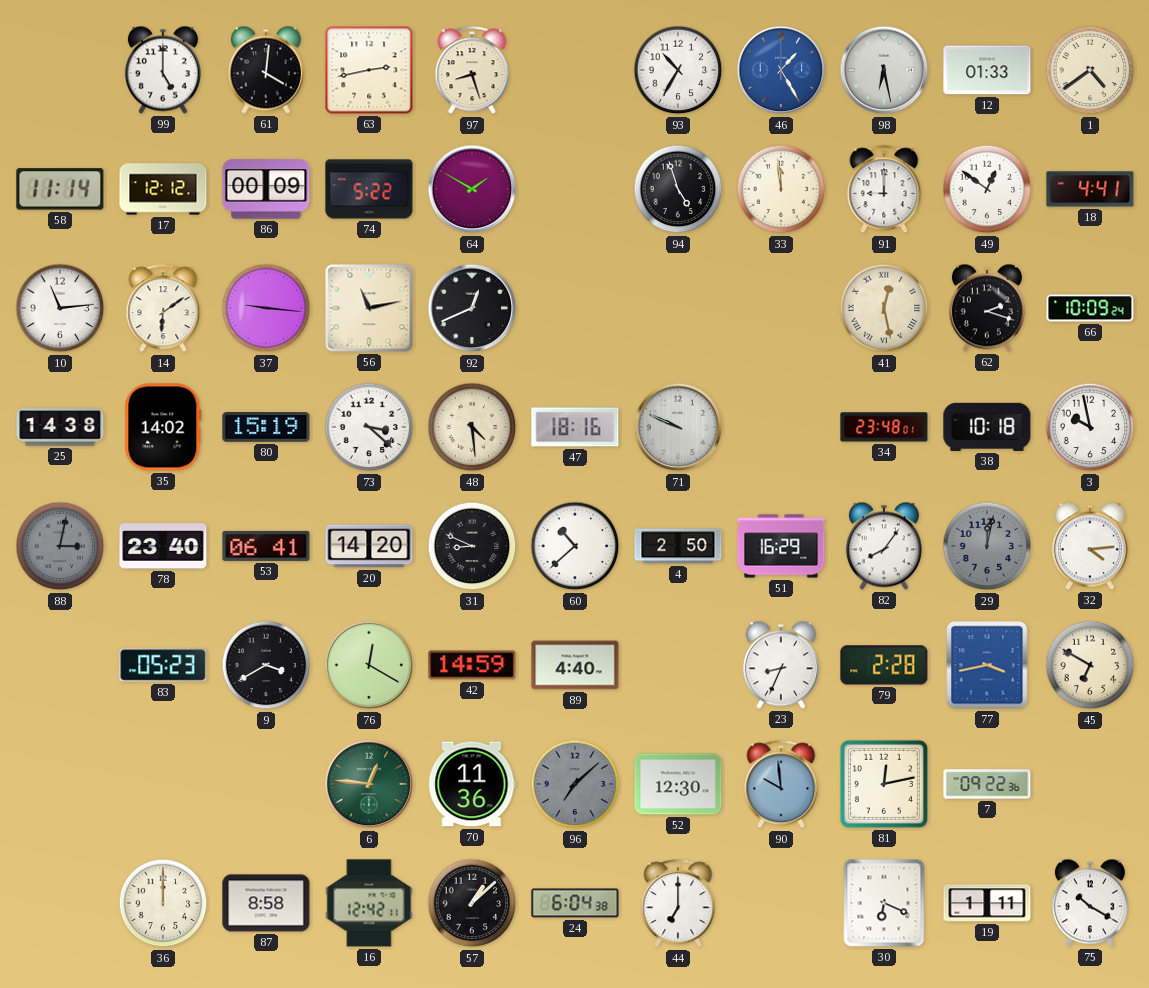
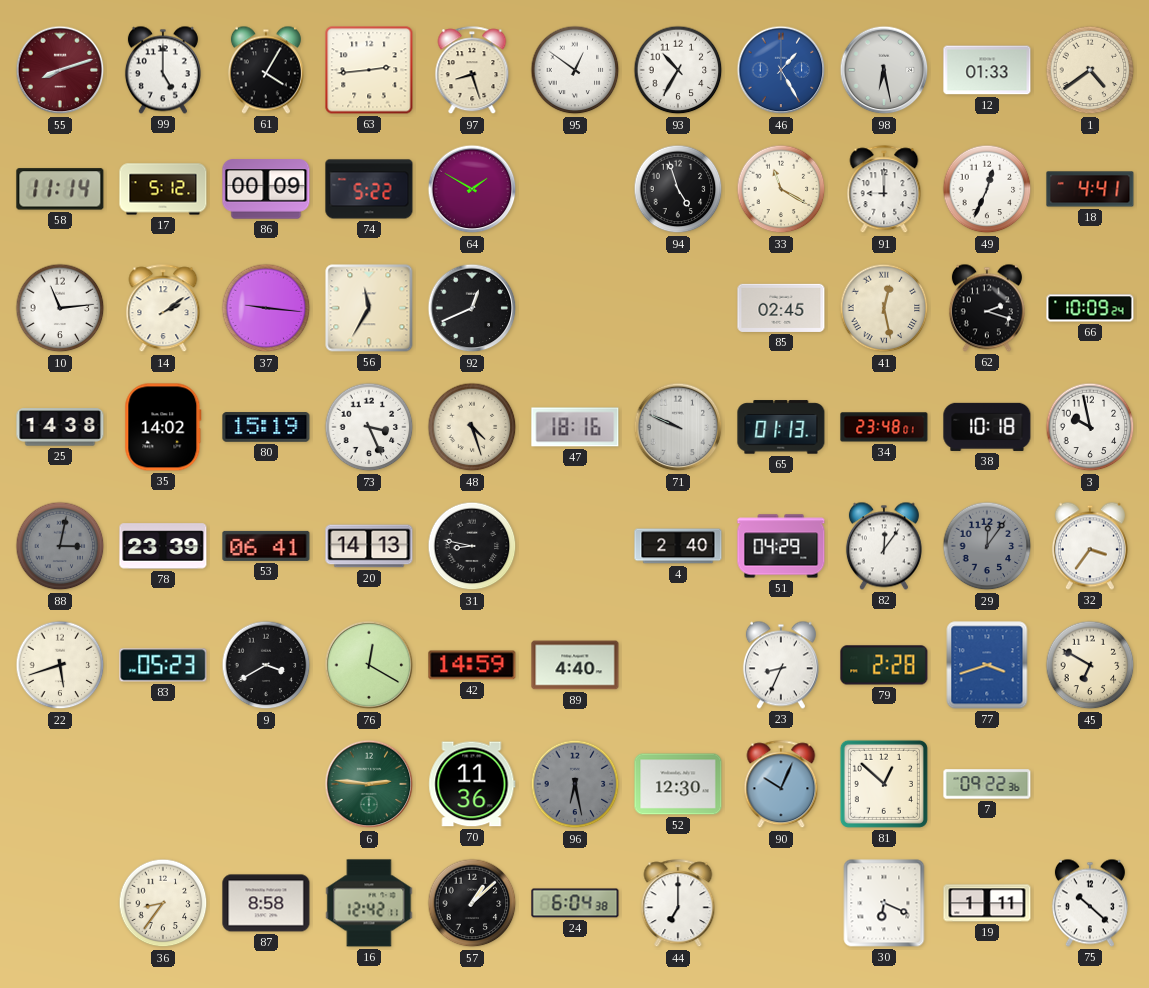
55: none -> 8:12
61: 4:01 -> 4:05
63: 2:43 -> 2:44
95: none -> 12:51
17: 12:12 -> 5:12
33: 11:59 -> 11:20
49: 12:51 -> 12:34
14: 6:09 -> 2:09
56: 11:13 -> 11:35
85: none -> 02:45
73: 3:22 -> 3:26
48: 4:29 -> 4:27
65: none -> 01:13
78: 23:40 -> 23:39
20: 14:20 -> 14:13
31: 8:49 -> 8:47
60: 10:38 -> none
4: 2:50 -> 2:40
51: 16:29 -> 04:29
82: 8:06 -> 12:06
29: 12:02 -> 12:06
32: 4:14 -> 3:36
22: none -> 5:42
77: 3:43 -> 3:42
6: 12:46 -> 2:46
96: 7:08 -> 6:28
90: 9:59 -> 10:04
81: 12:13 -> 12:52
36: 12:00 -> 8:36
75: 10:20 -> 10:22
